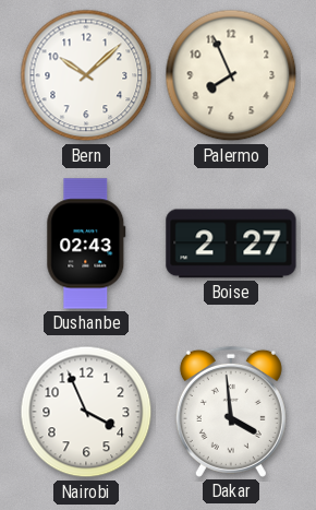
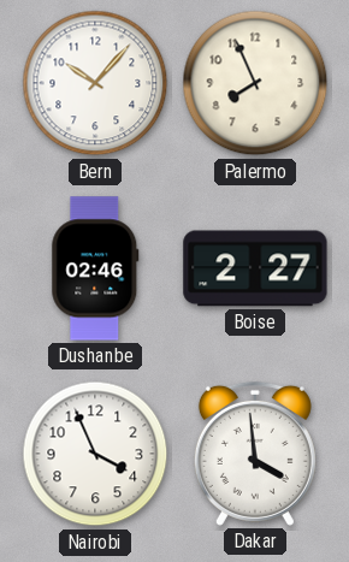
Bern: 10:08 -> 10:07
Dushanbe: 02:43 -> 02:46
